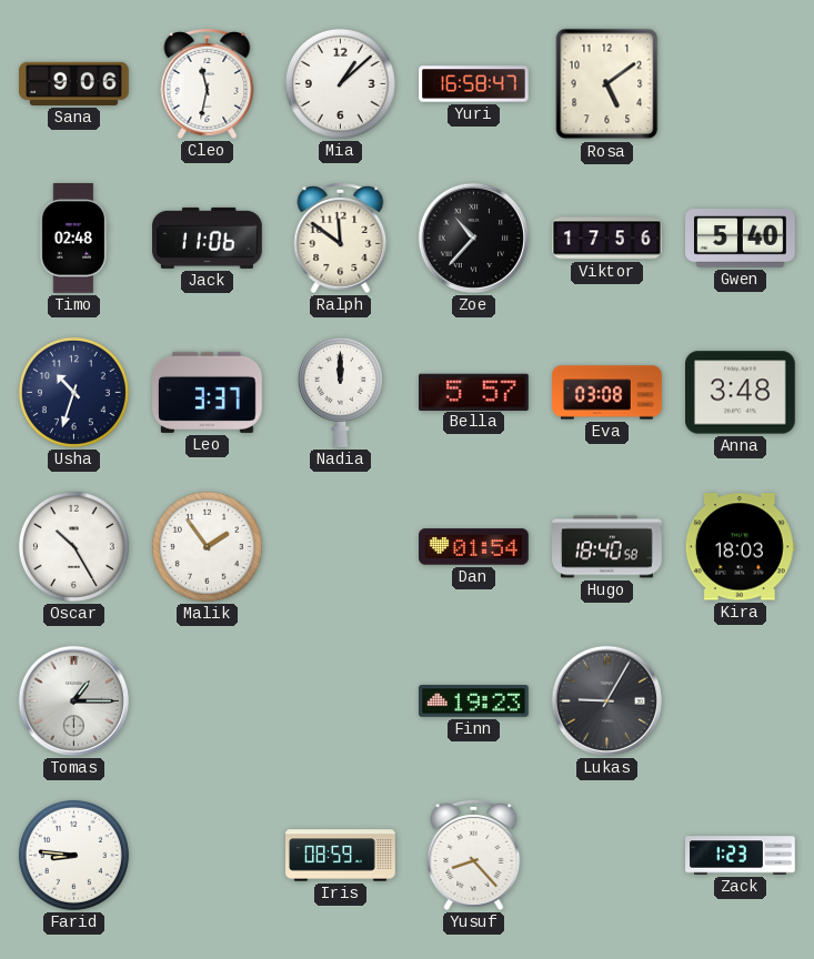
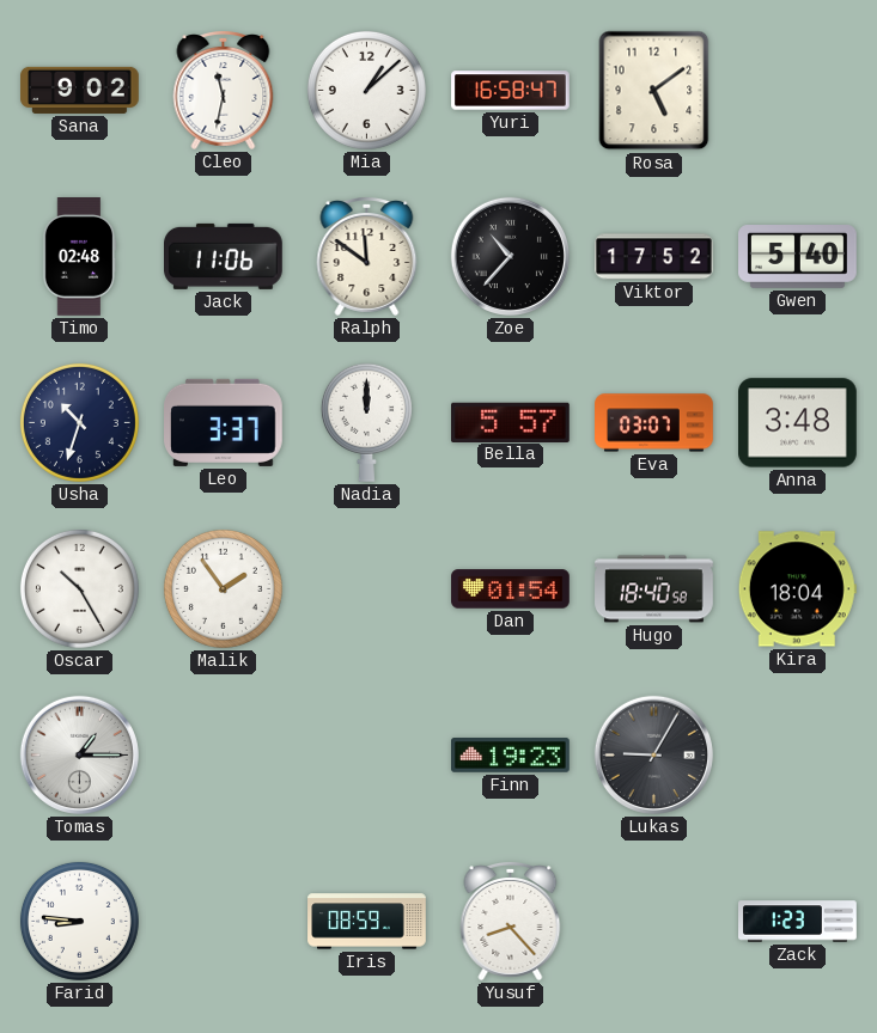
Sana: 9:06 -> 9:02
Viktor: 17:56 -> 17:52
Eva: 03:08 -> 03:07
Kira: 18:03 -> 18:04
